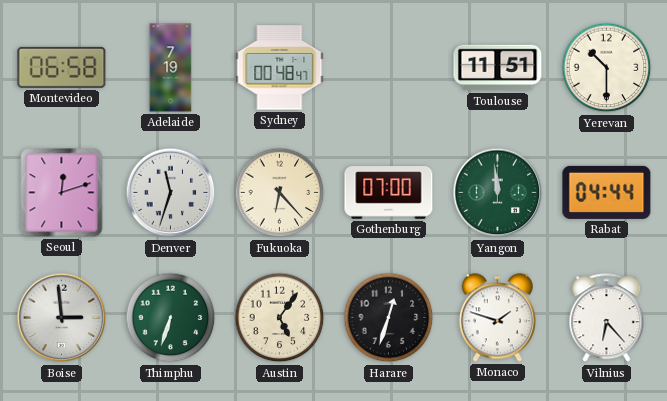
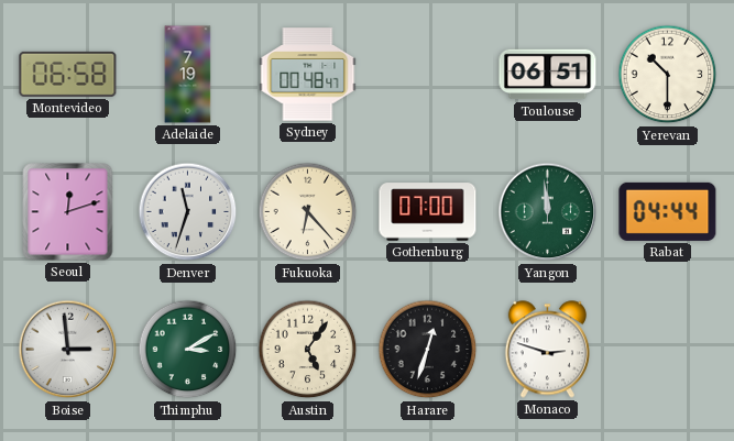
Toulouse: 11:51 -> 06:51
Thimphu: 6:33 -> 3:10
Monaco: 1:48 -> 2:48
Vilnius: 6:23 -> none
